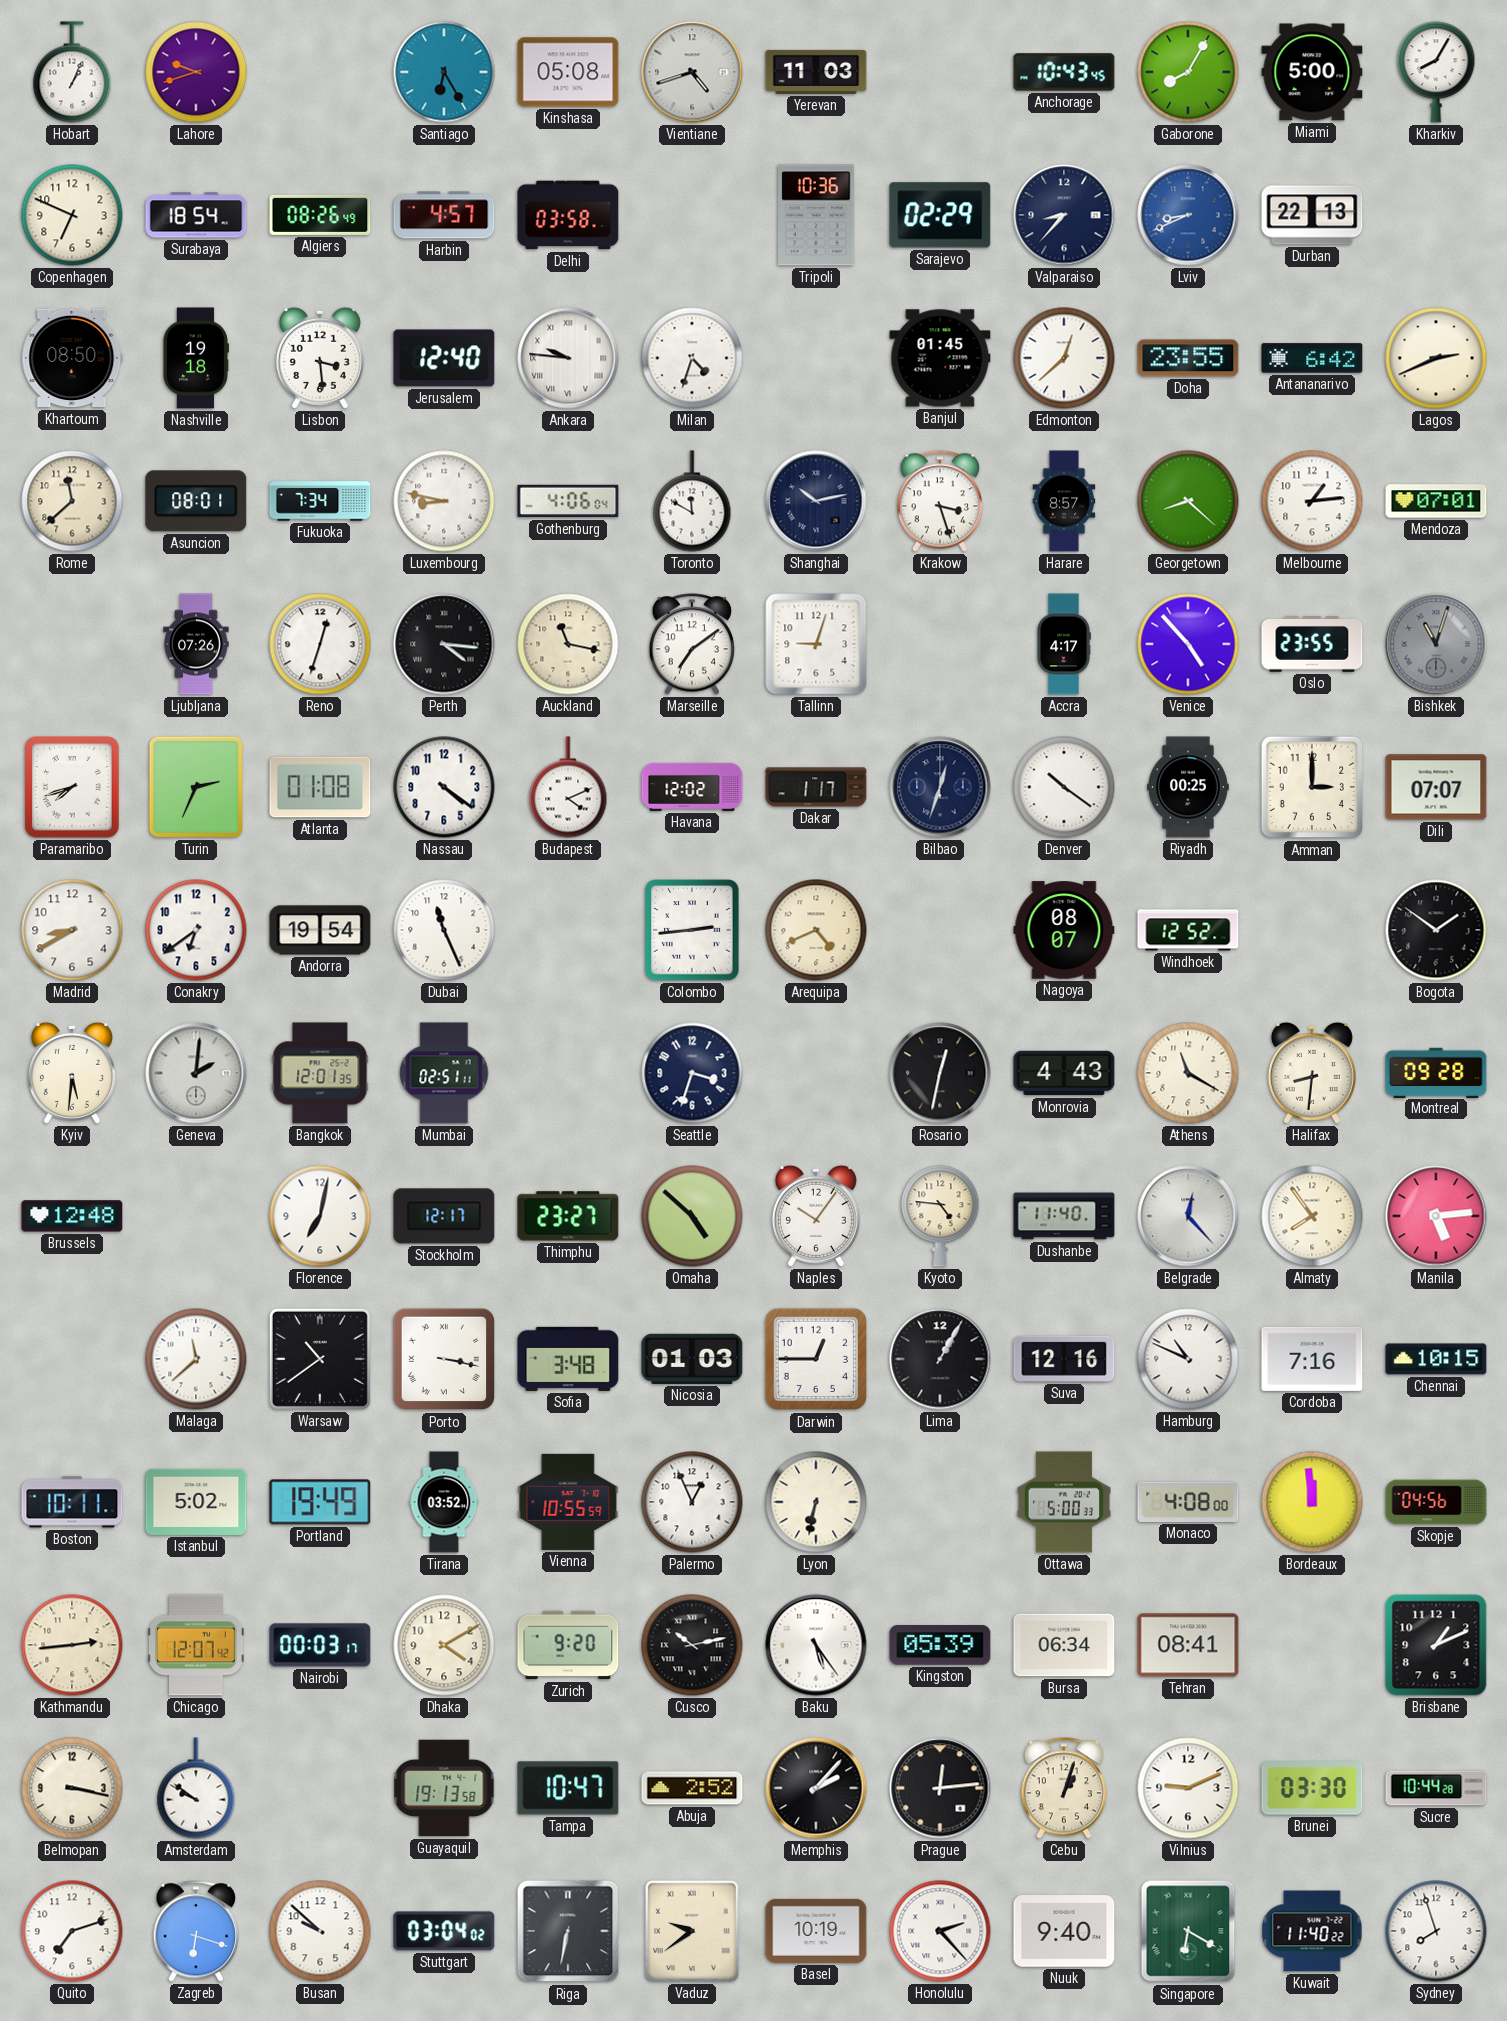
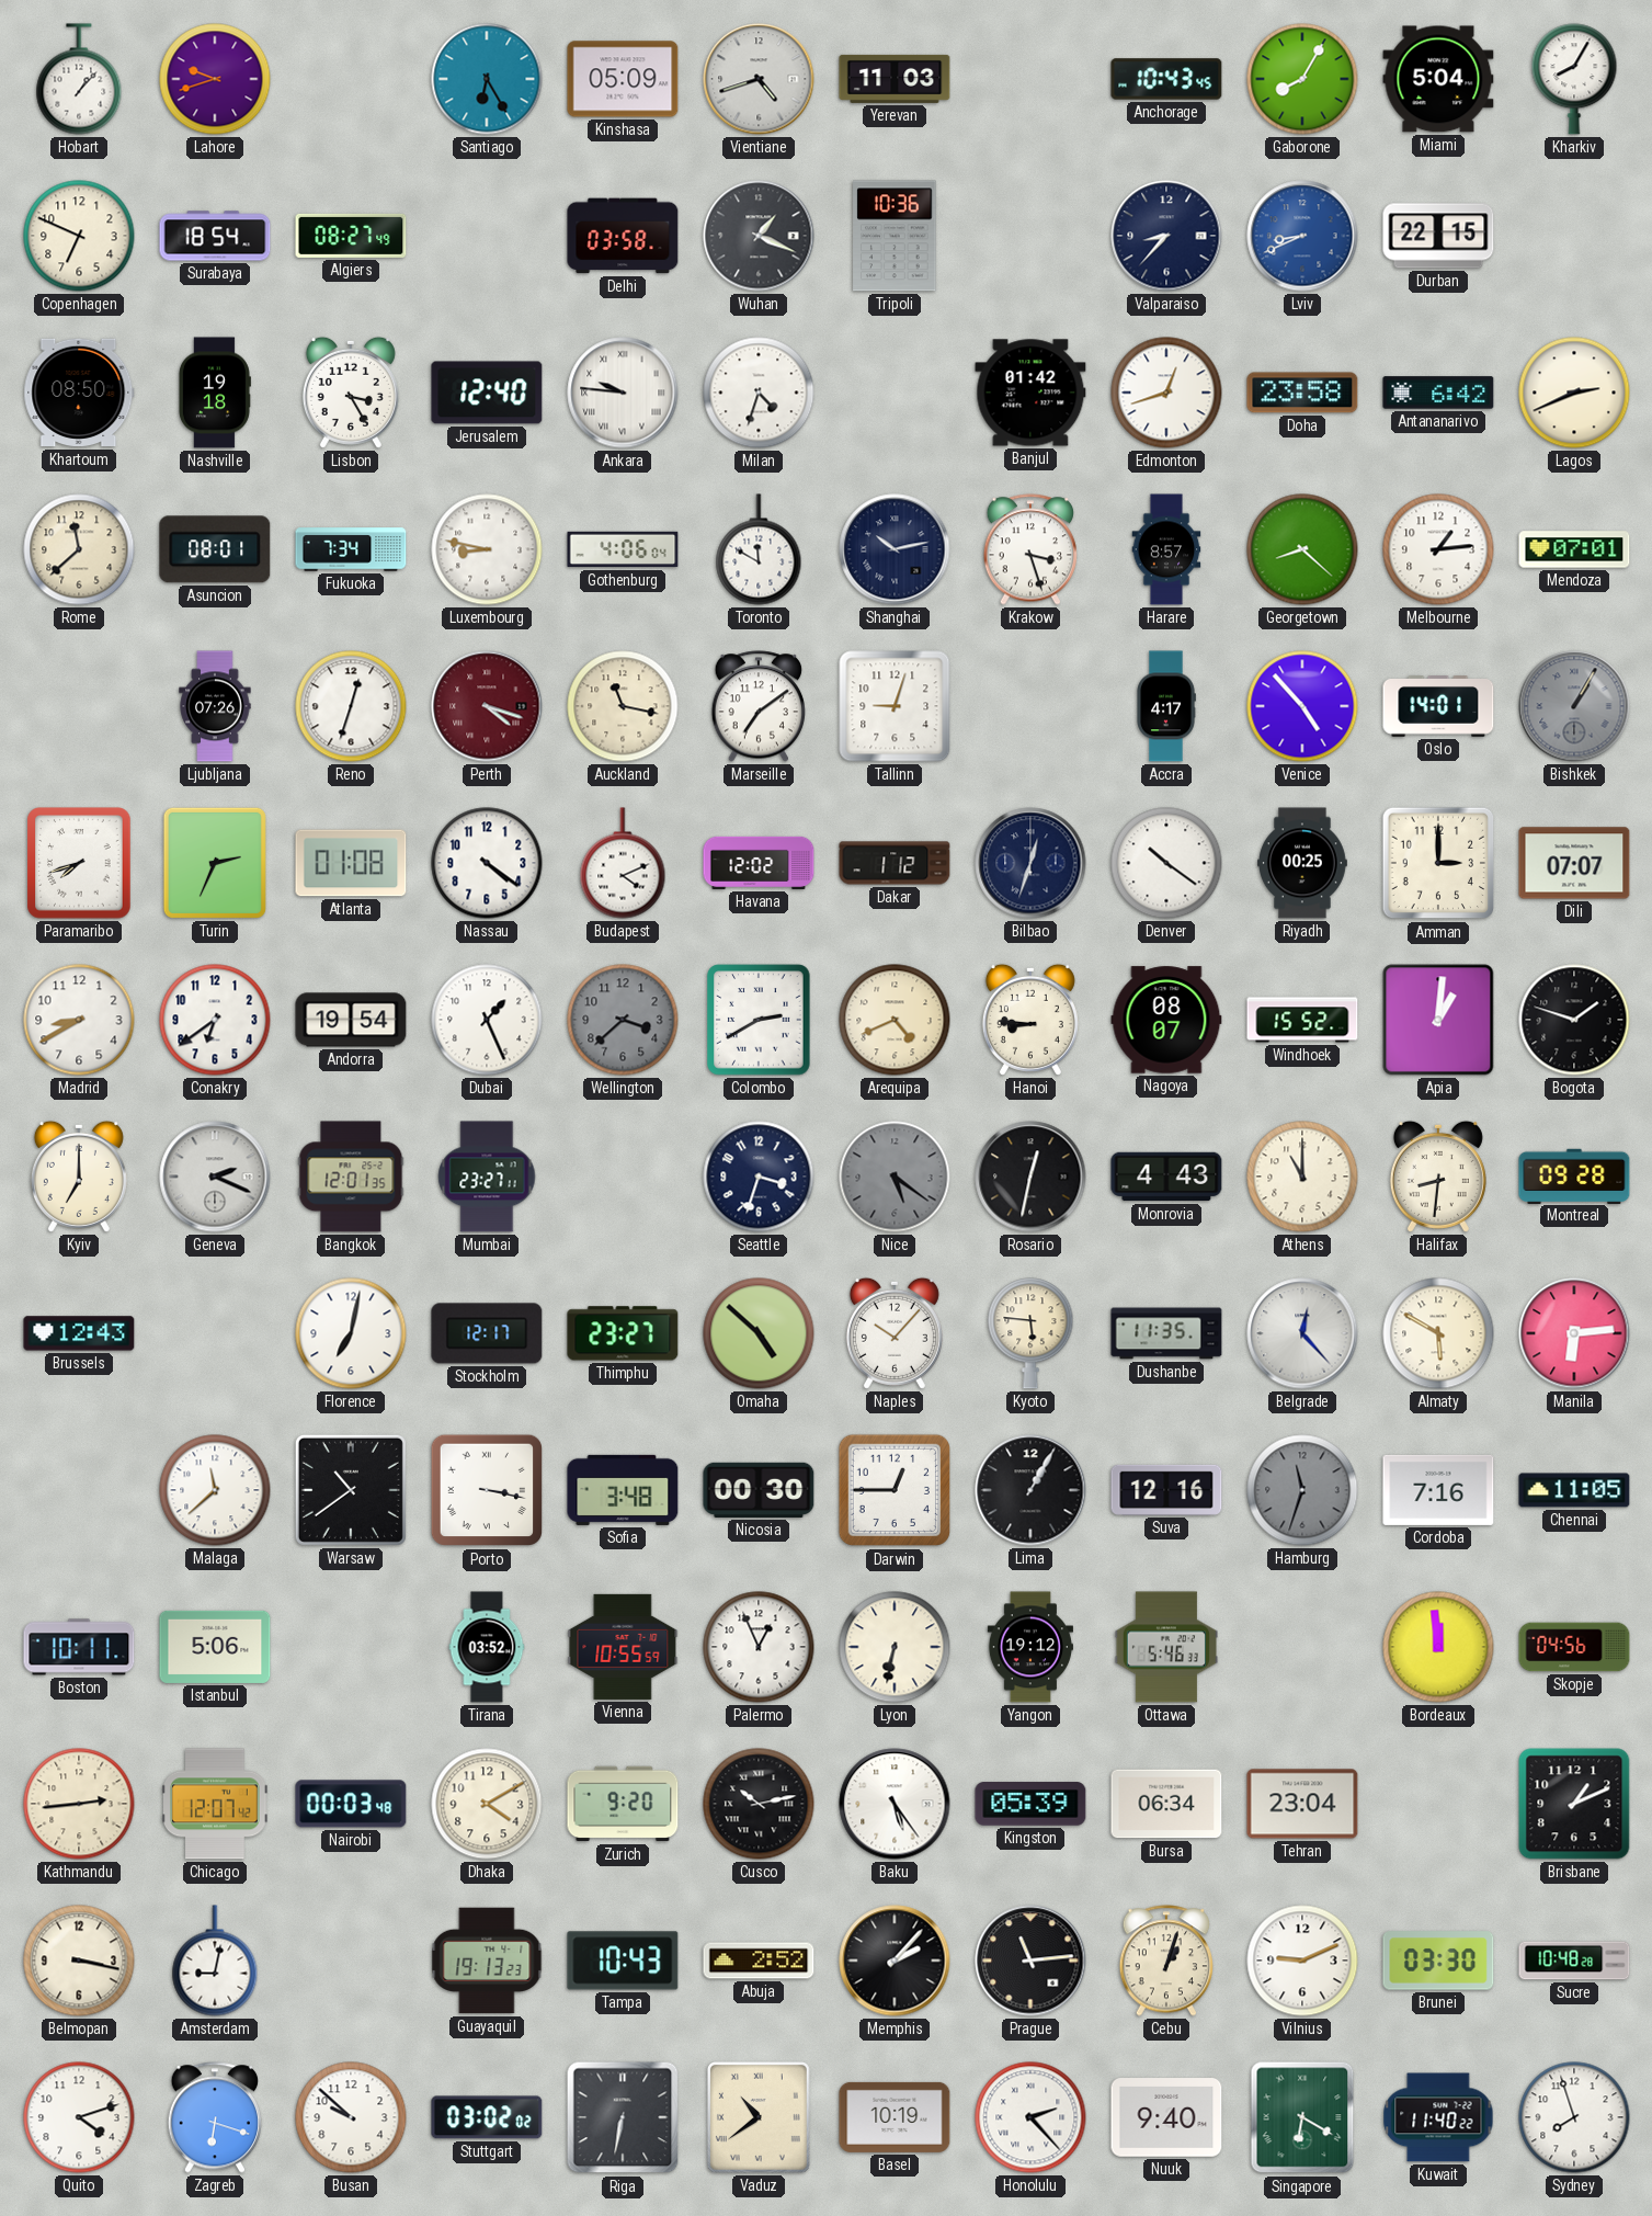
Hobart: 1:04 -> 1:07
Kinshasa: 05:08 -> 05:09
Miami: 5:00 -> 5:04
Algiers: 08:26 -> 08:27
Harbin: 4:57 -> none
Wuhan: none -> 1:19
Sarajevo: 02:29 -> none
Durban: 22:13 -> 22:15
Lisbon: 3:29 -> 3:25
Banjul: 01:45 -> 01:42
Edmonton: 12:38 -> 12:42
Doha: 23:55 -> 23:58
Perth: 4:16 -> 4:18
Perth dial: black -> burgundy
Oslo: 23:55 -> 14:01
Bishkek: 11:03 -> 1:05
Dakar: 1:17 -> 1:12
Dubai: 11:26 -> 1:26
Wellington: none -> 3:38
Colombo: 2:44 -> 2:40
Hanoi: none -> 8:46
Windhoek: 12:52 -> 15:52
Apia: none -> 1:01
Bogota: 1:51 -> 1:48
Kyiv: 5:31 -> 7:00
Geneva: 2:01 -> 2:19
Mumbai: 02:51 -> 23:27
Nice: none -> 5:21
Athens: 11:20 -> 11:00
Brussels: 12:48 -> 12:43
Naples: 10:06 -> 10:07
Kyoto: 4:46 -> 5:46
Dushanbe: 11:40 -> 11:35
Almaty: 7:54 -> 5:50
Manila: 5:14 -> 6:14
Nicosia: 01:03 -> 00:30
Hamburg: 10:49 -> 11:33
Hamburg dial: white -> grey
Chennai: 10:15 -> 11:05
Istanbul: 5:02 -> 5:06
Portland: 19:49 -> none
Yangon: none -> 19:12
Ottawa: 5:00 -> 5:46
Monaco: 4:08 -> none
Nairobi: 00:03:17 -> 00:03:48
Tehran: 08:41 -> 23:04
Amsterdam: 9:51 -> 9:02
Guayaquil: 19:13:58 -> 19:13:23
Tampa: 10:47 -> 10:43
Prague: 12:14 -> 11:14
Sucre: 10:44 -> 10:48
Quito: 7:12 -> 4:12
Stuttgart: 03:04 -> 03:02
Vaduz: 9:39 -> 10:39
